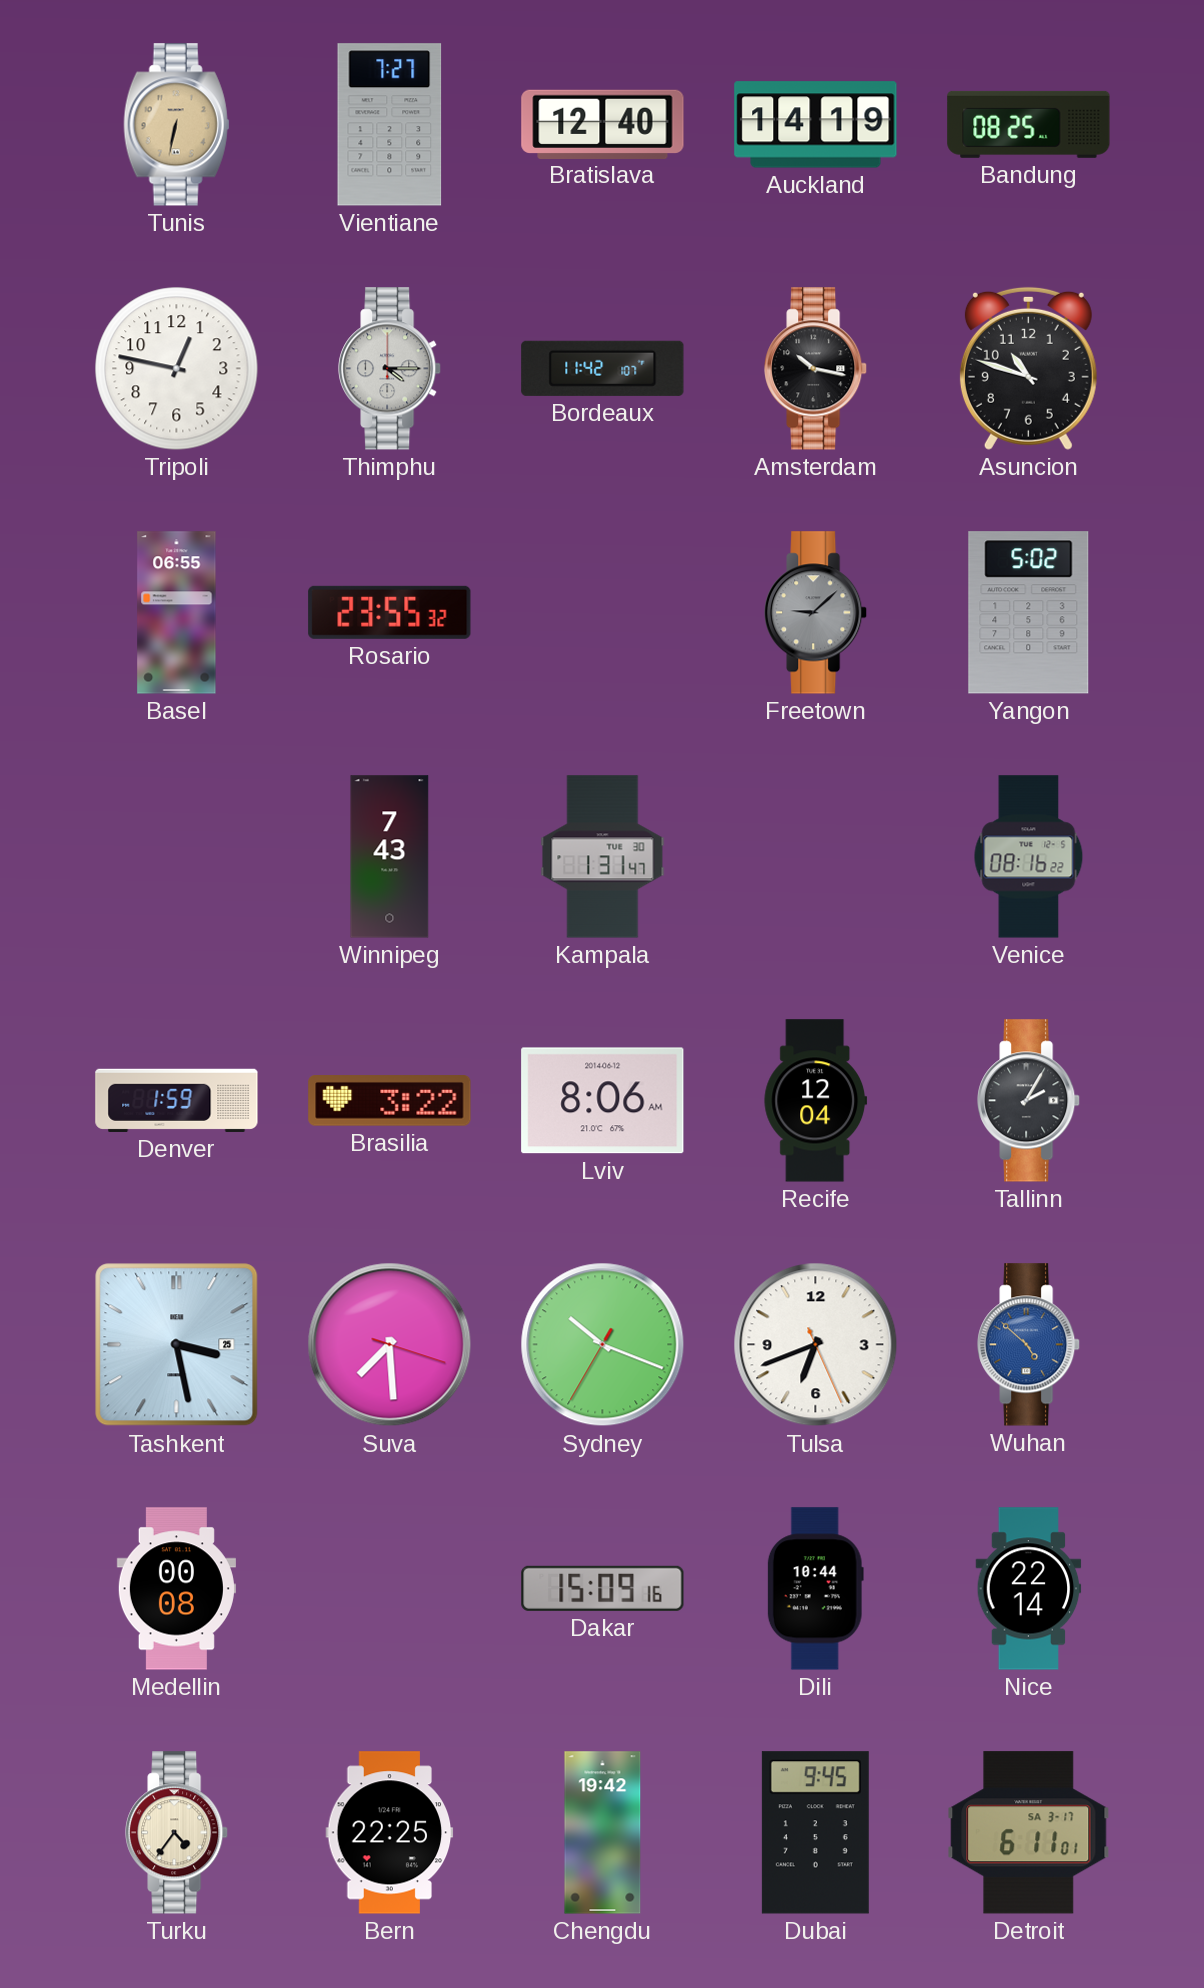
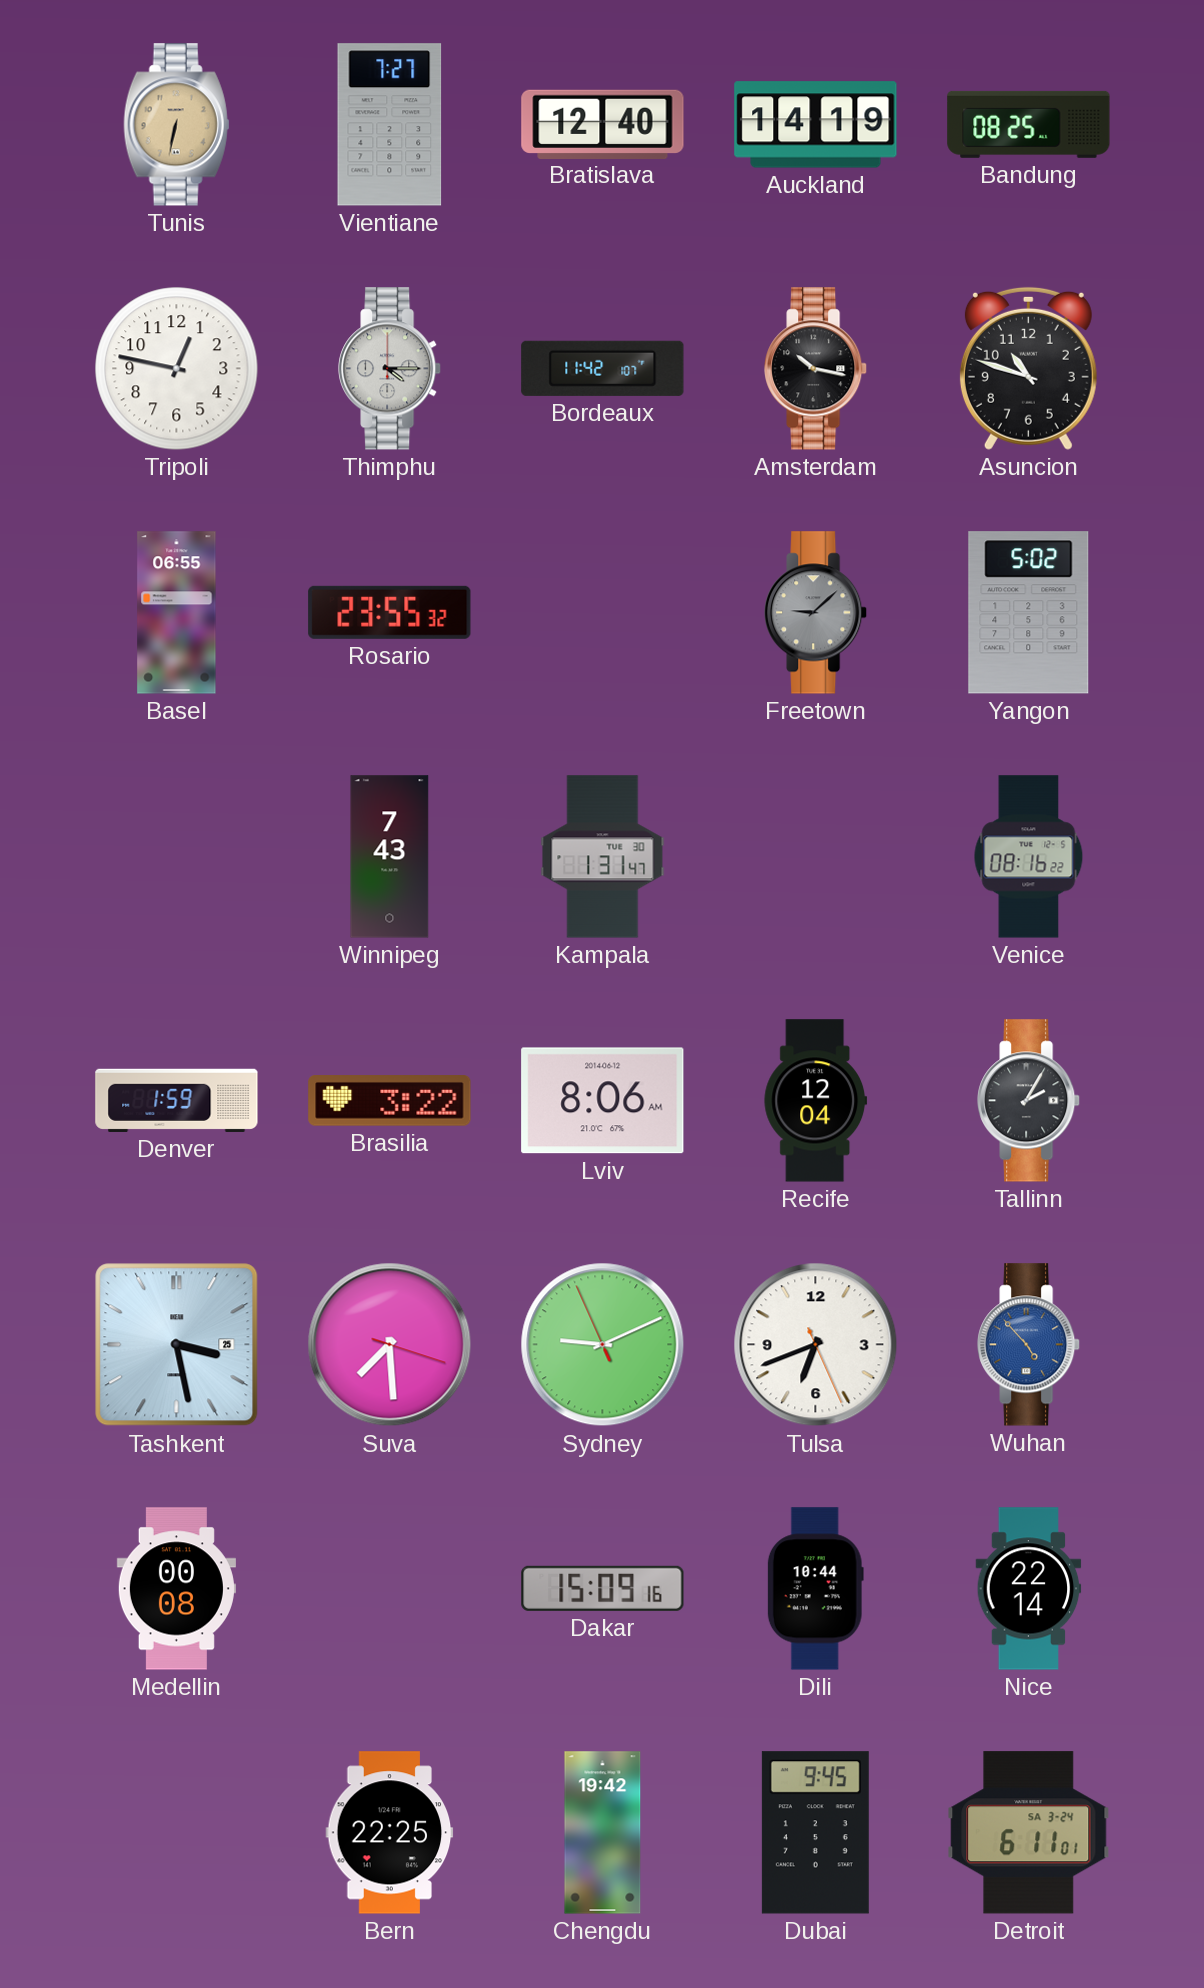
Sydney: 10:18 -> 9:10
Wuhan: 4:52 -> 4:53
Turku: 4:36 -> none
Detroit date: SA 3-17 -> SA 3-24
